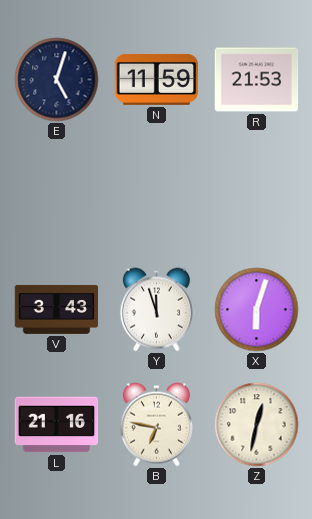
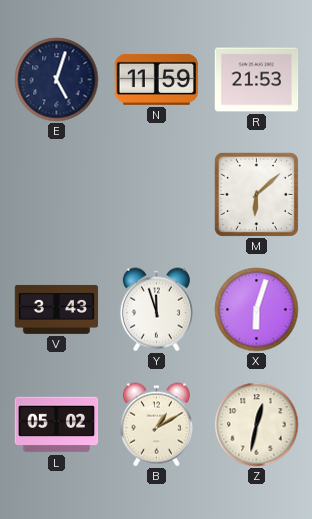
M: none -> 6:08
L: 21:16 -> 05:02
B: 6:47 -> 1:10
